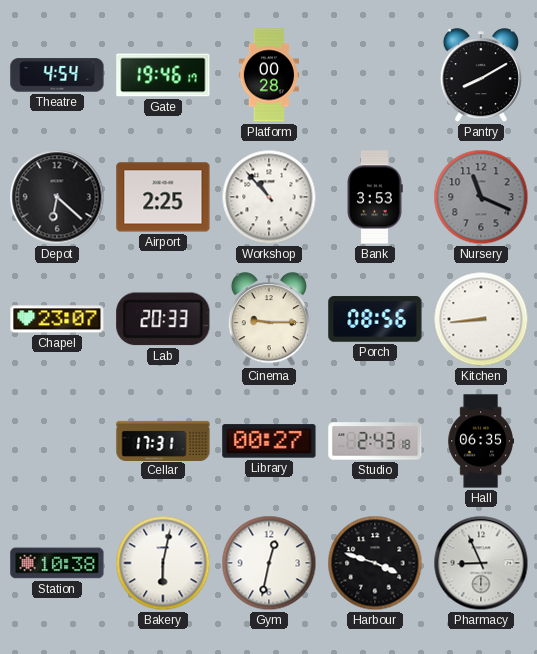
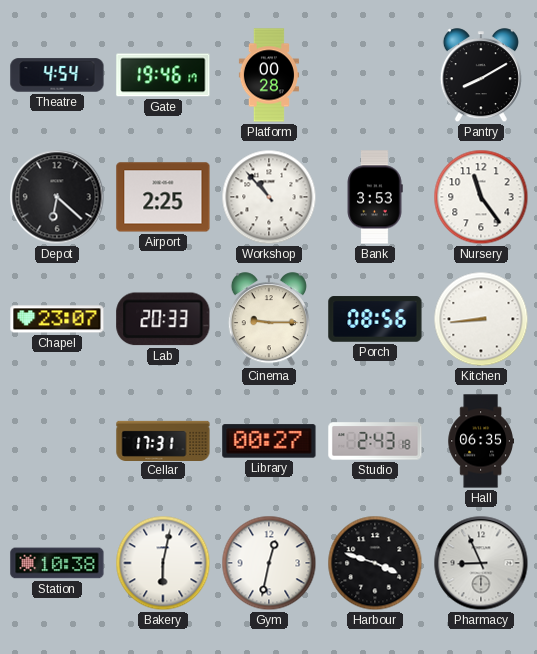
Nursery: 11:19 -> 11:24
Nursery dial: grey -> white
